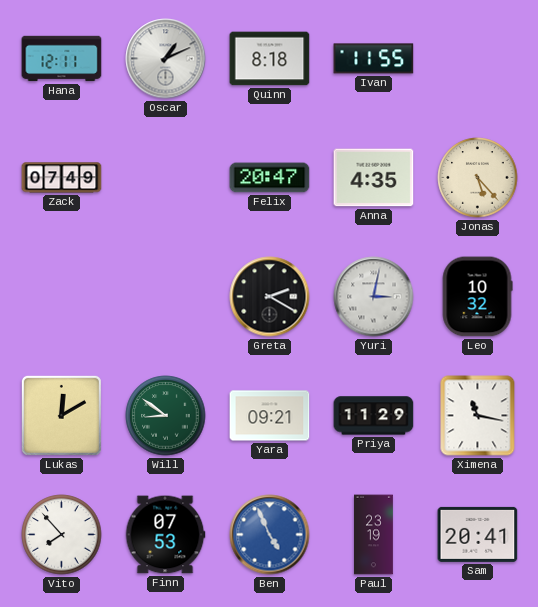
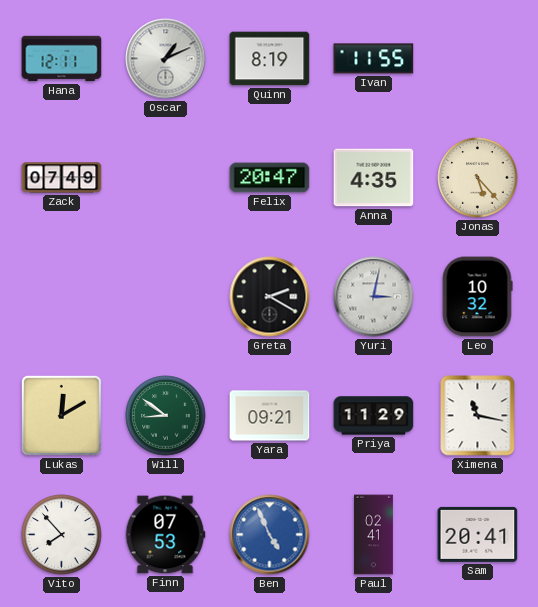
Quinn: 8:18 -> 8:19
Paul: 23:19 -> 02:41
